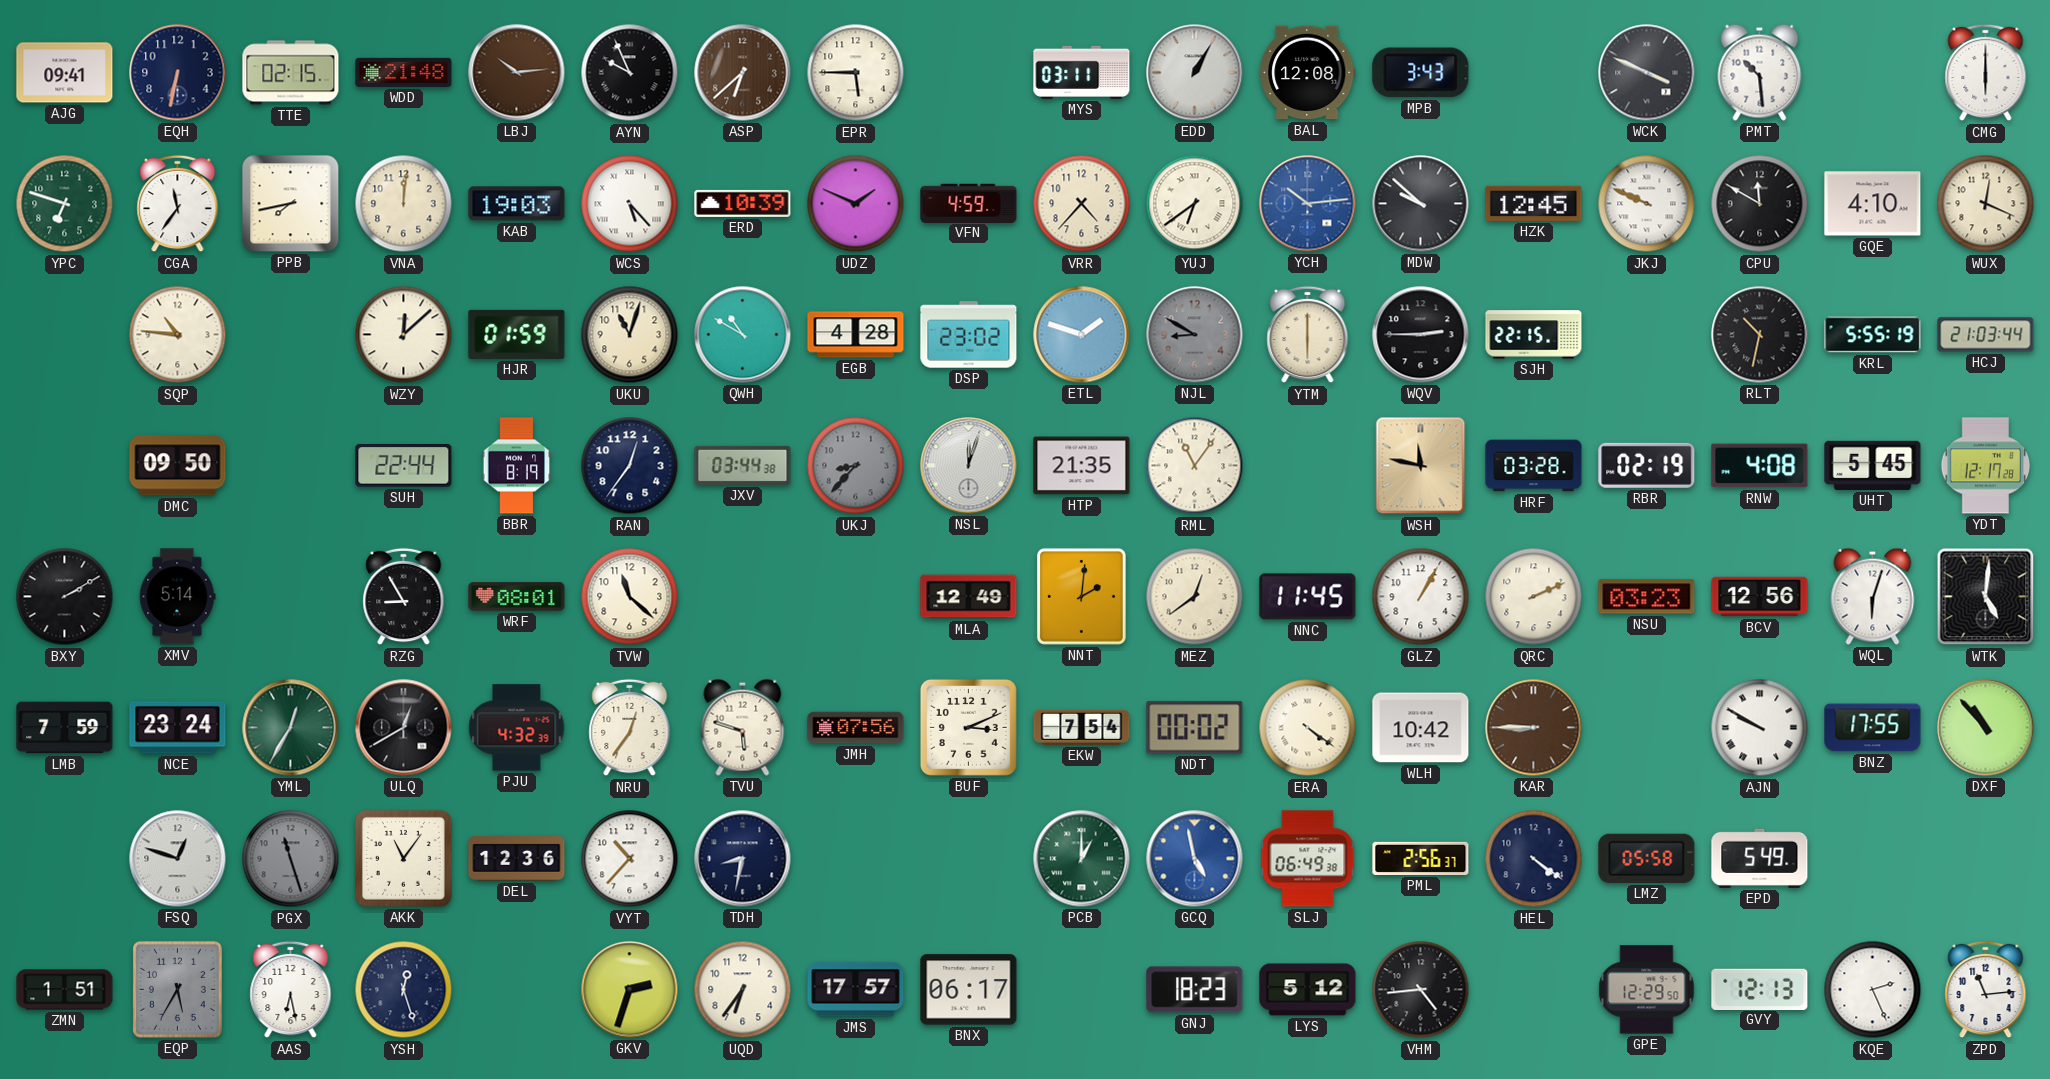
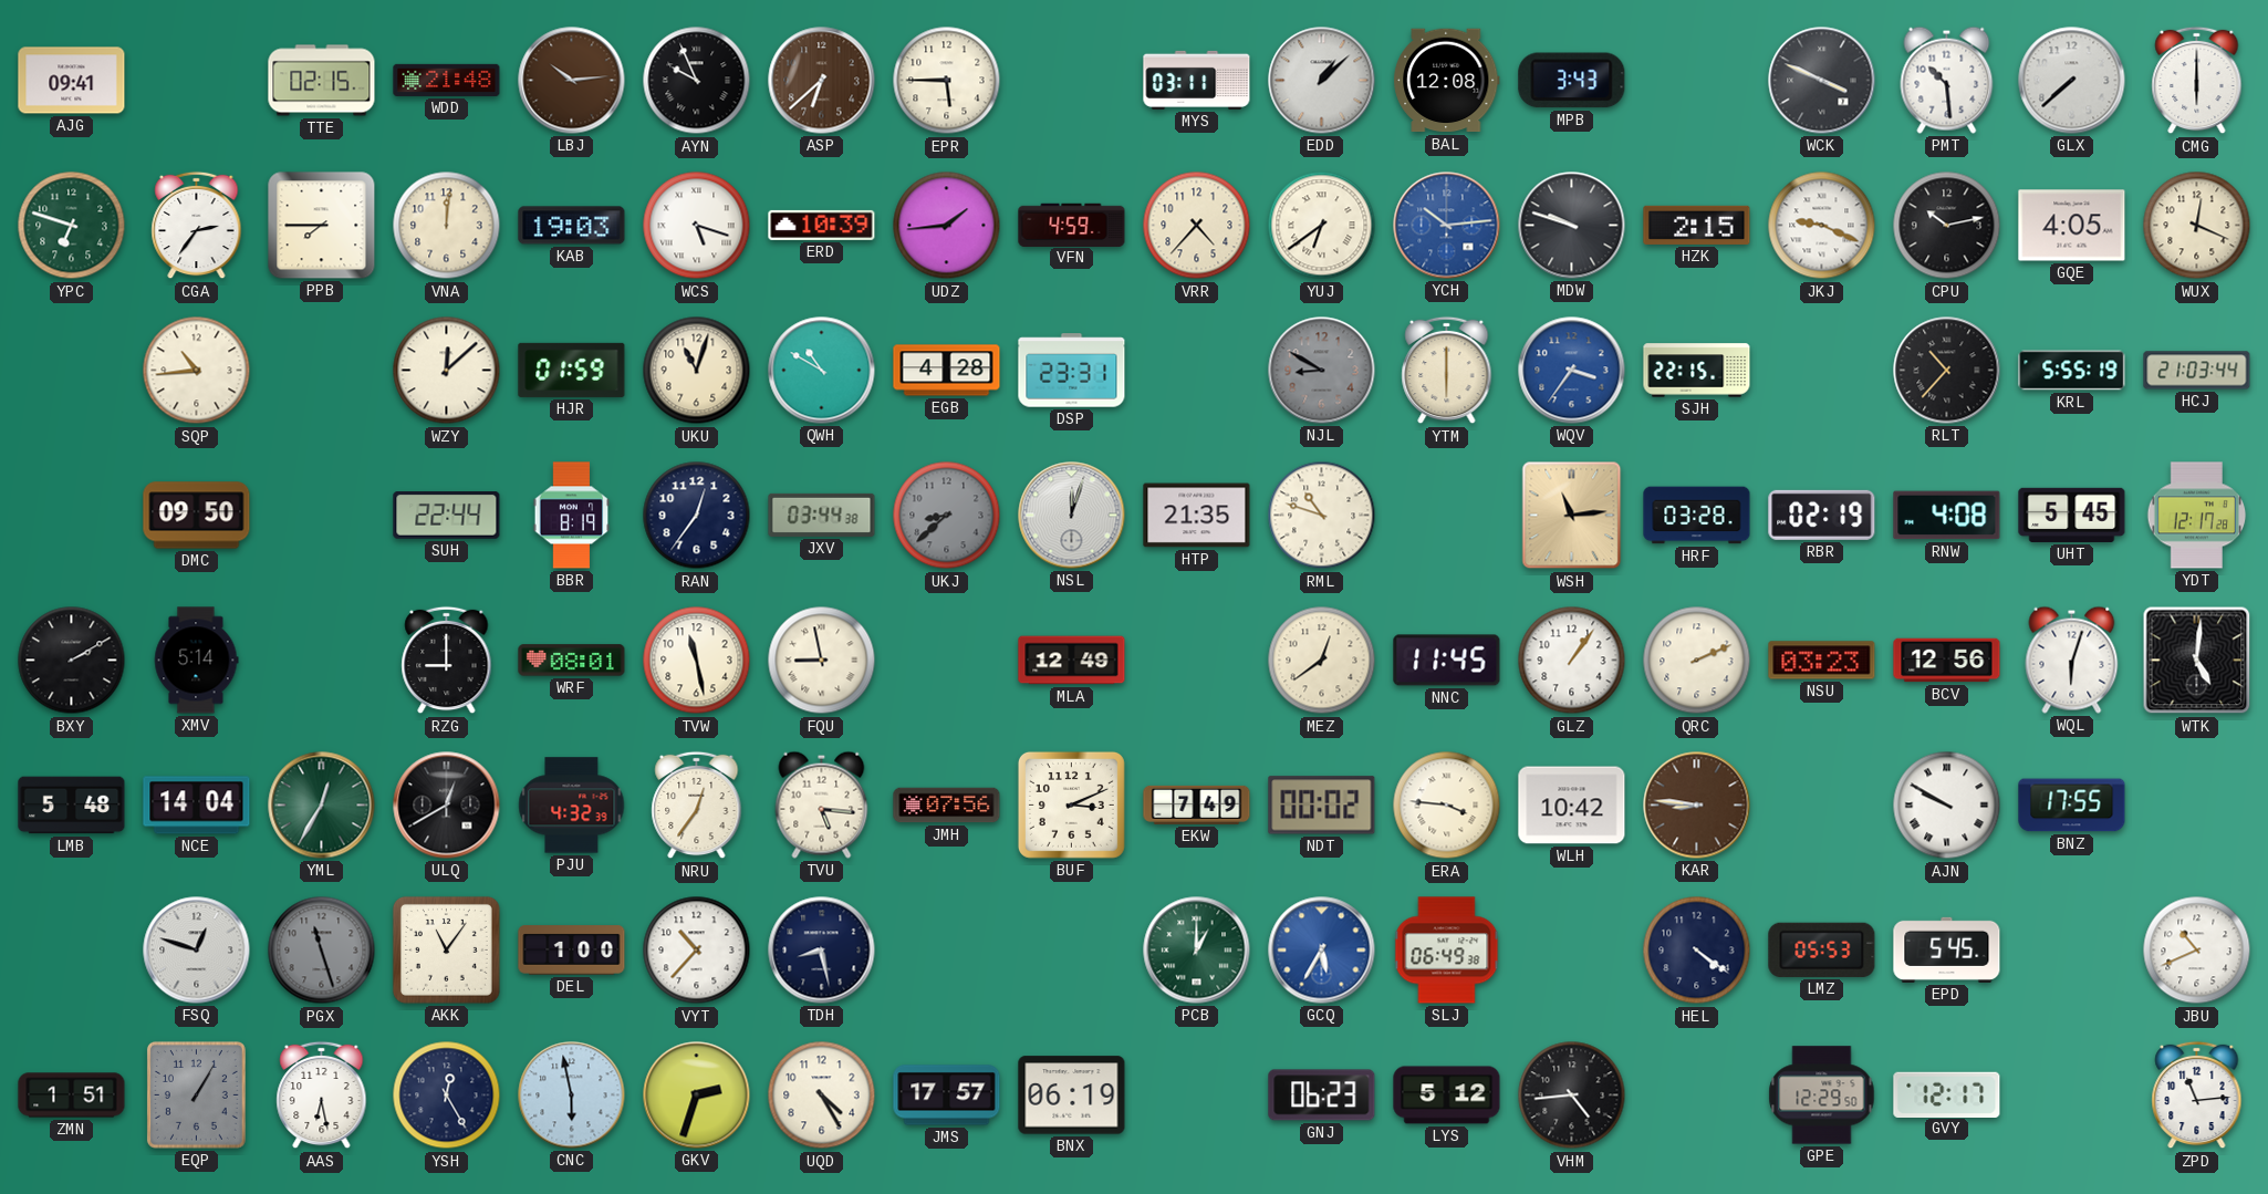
EQH: 6:32 -> none
EDD: 1:05 -> 1:08
GLX: none -> 7:38
CGA: 11:36 -> 2:36
PPB: 7:43 -> 7:45
WCS: 5:23 -> 5:18
UDZ: 1:49 -> 1:44
MDW: 9:52 -> 9:48
HZK: 12:45 -> 2:15
JKJ: 9:49 -> 9:19
CPU: 11:50 -> 10:13
GQE: 4:10 -> 4:05
SQP: 10:46 -> 10:44
DSP: 23:02 -> 23:31
ETL: 1:48 -> none
WQV: 2:45 -> 3:36
WQV dial: black -> blue
RLT: 10:32 -> 10:37
UKJ: 8:37 -> 8:38
RML: 11:06 -> 10:48
WSH: 11:47 -> 11:14
RZG: 8:55 -> 9:00
TVW: 11:22 -> 11:28
FQU: none -> 8:58
NNT: 2:01 -> none
GLZ: 1:05 -> 1:06
LMB: 7:59 -> 5:48
NCE: 23:24 -> 14:04
TVU: 5:48 -> 5:16
EKW: 7:54 -> 7:49
ERA: 4:21 -> 3:46
KAR: 8:45 -> 8:46
DXF: 10:53 -> none
DEL: 12:36 -> 1:00
TDH: 8:32 -> 8:28
GCQ: 4:58 -> 5:35
PML: 2:56 -> none
LMZ: 05:58 -> 05:53
EPD: 5:49 -> 5:45
JBU: none -> 10:41
EQP: 5:35 -> 1:05
YSH: 12:27 -> 12:25
CNC: none -> 5:58
UQD: 6:36 -> 4:25
BNX: 06:17 -> 06:19
GNJ: 18:23 -> 06:23
GVY: 12:13 -> 12:17
KQE: 2:26 -> none
